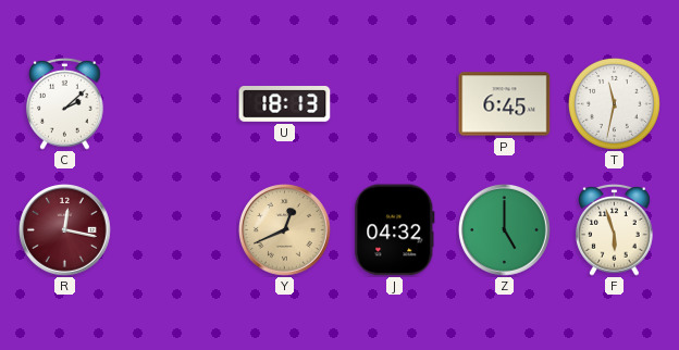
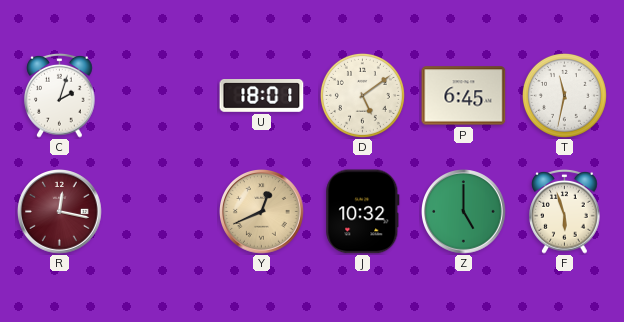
C: 2:08 -> 2:03
U: 18:13 -> 18:01
D: none -> 5:09
J: 04:32 -> 10:32
